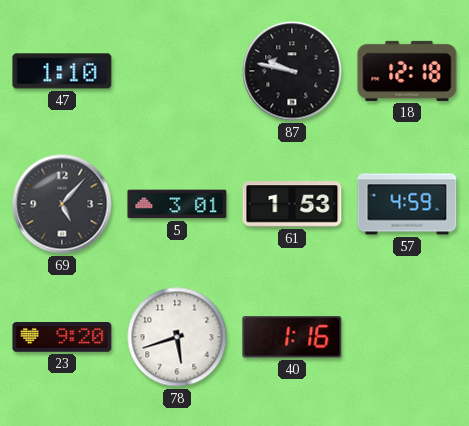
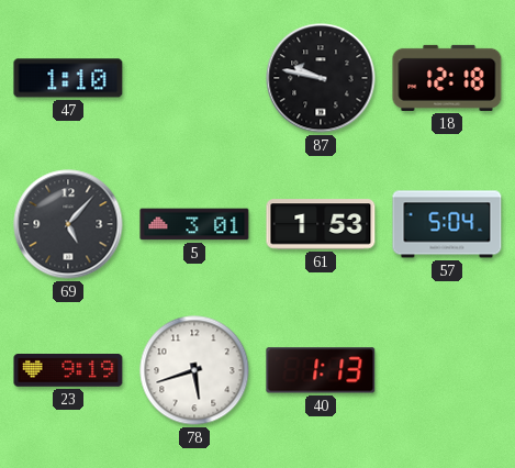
57: 4:59 -> 5:04
23: 9:20 -> 9:19
40: 1:16 -> 1:13
